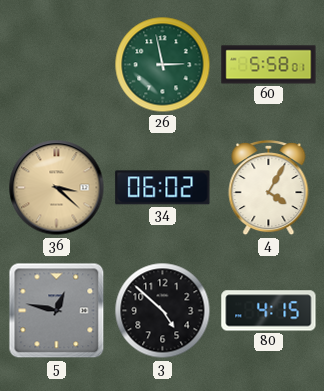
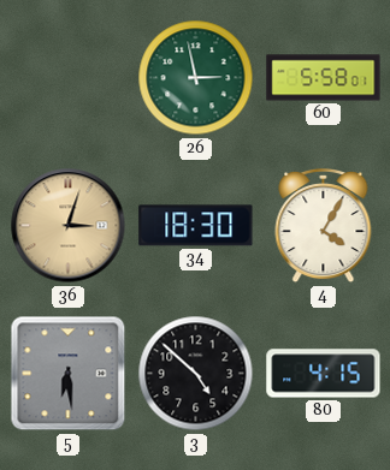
36: 3:22 -> 3:03
34: 06:02 -> 18:30
5: 12:47 -> 6:29
